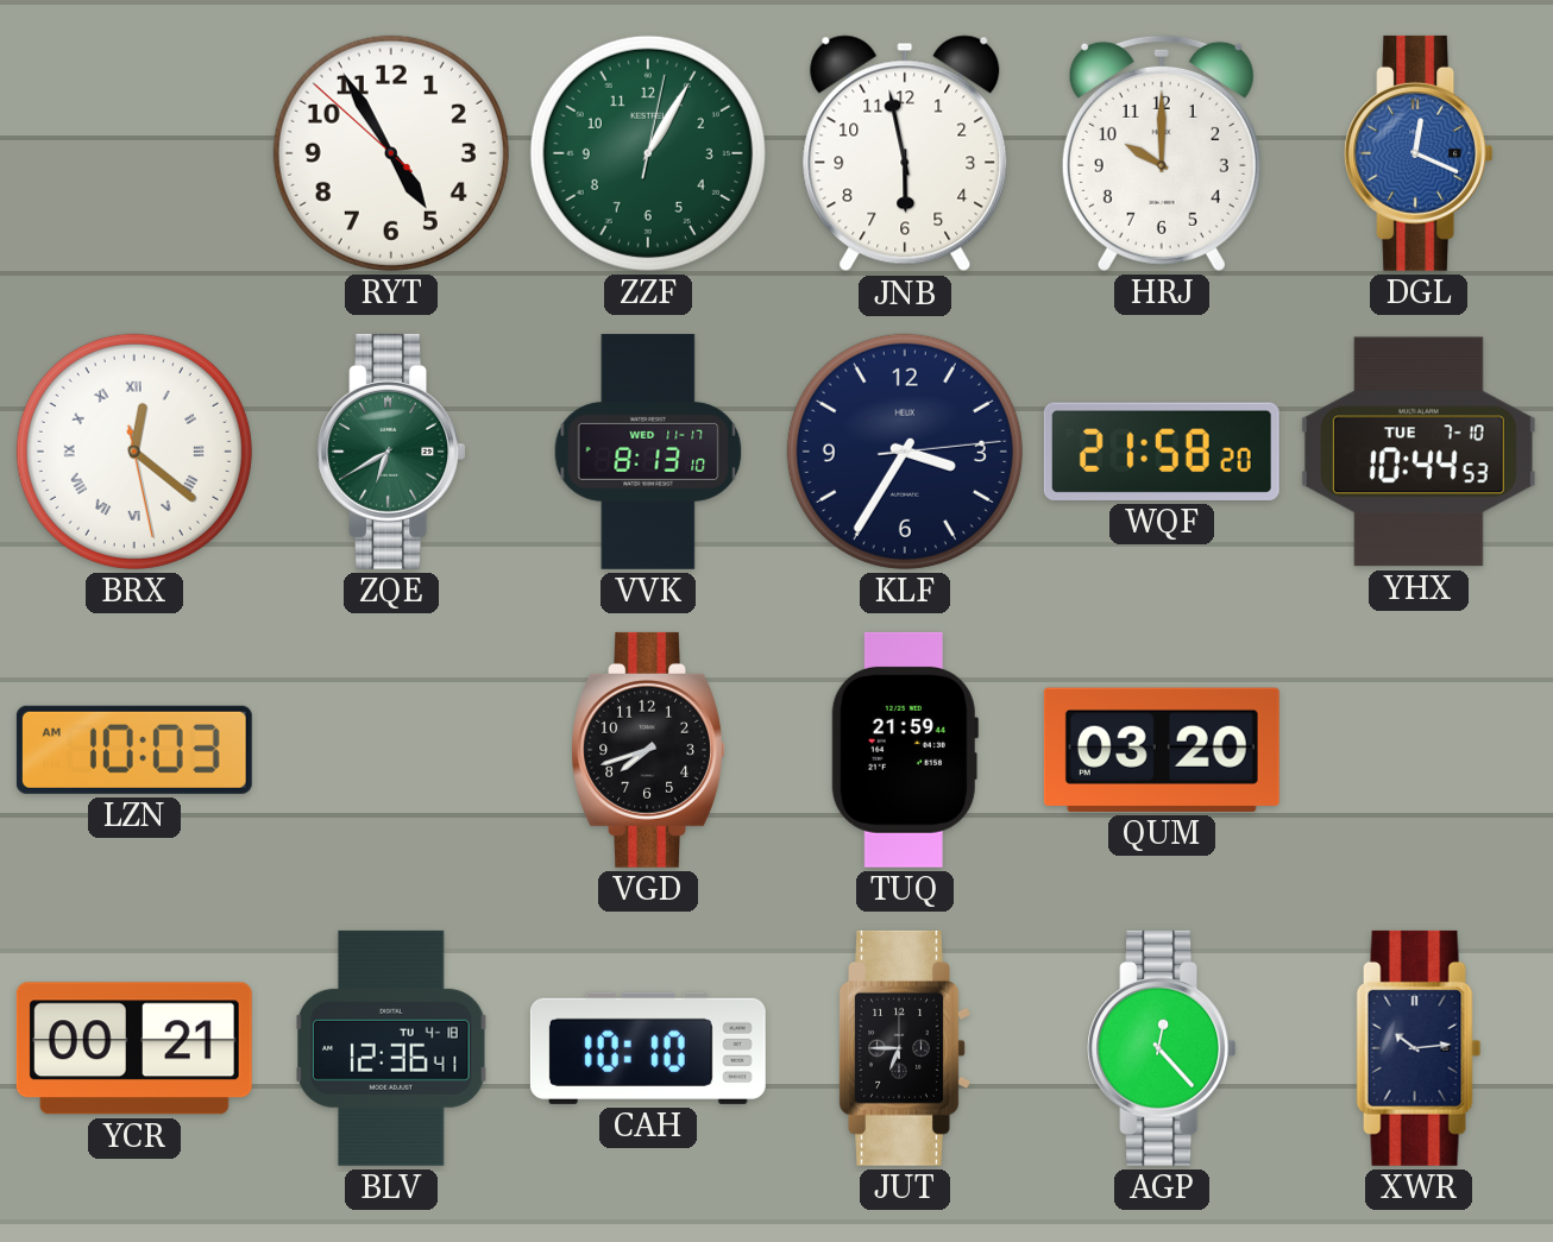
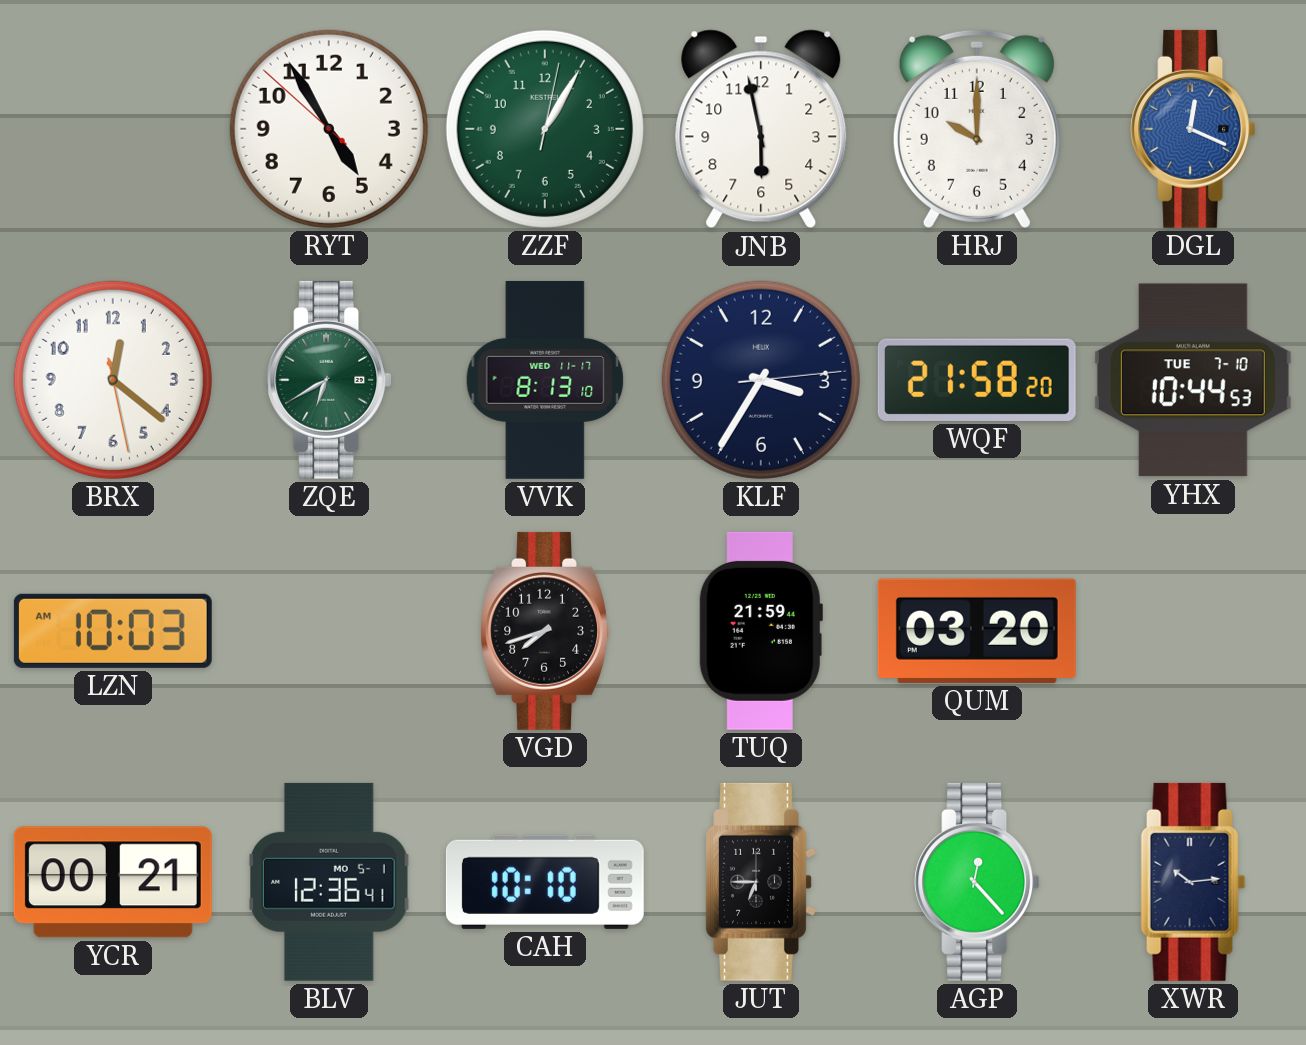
BRX numerals: Roman -> Arabic
BLV date: TU 4-18 -> MO 5-1
